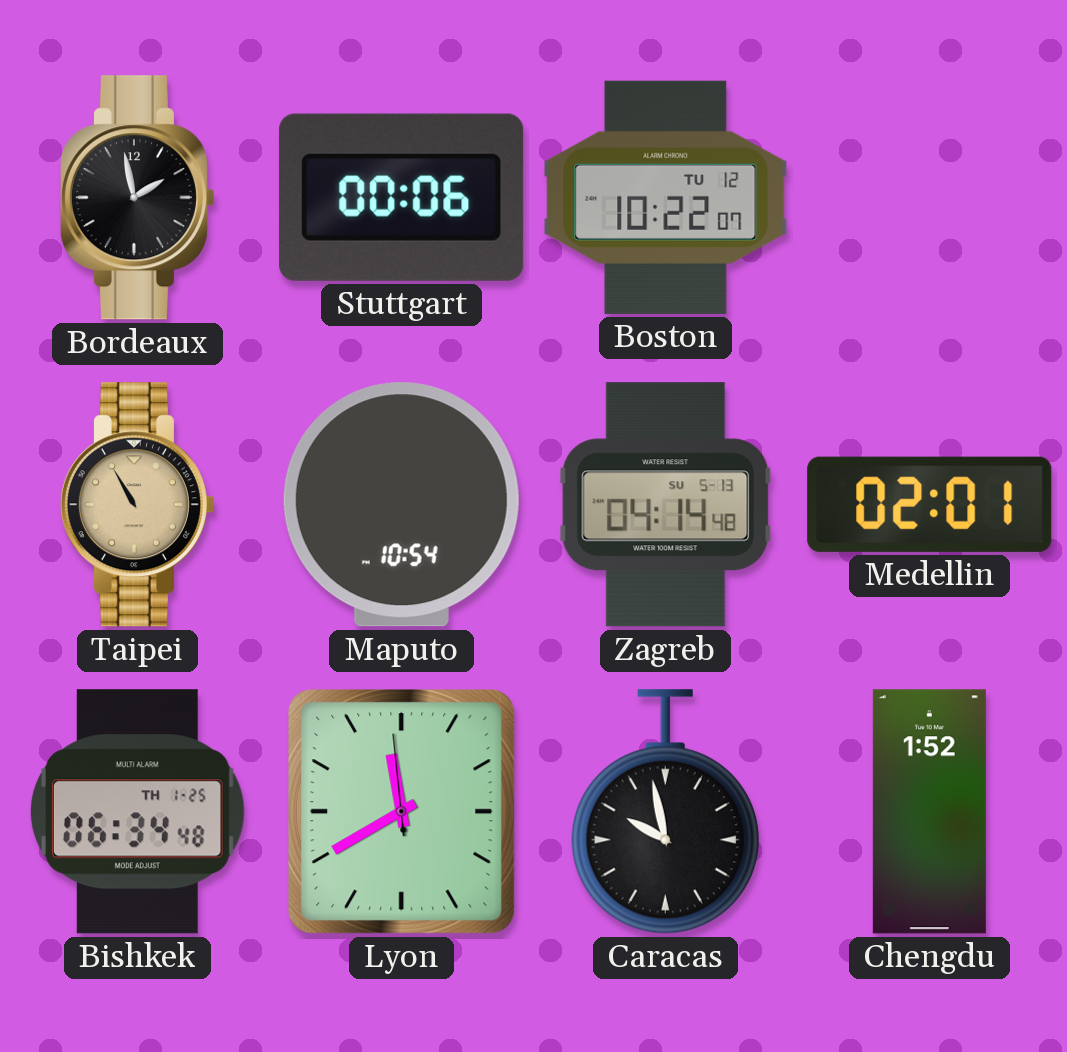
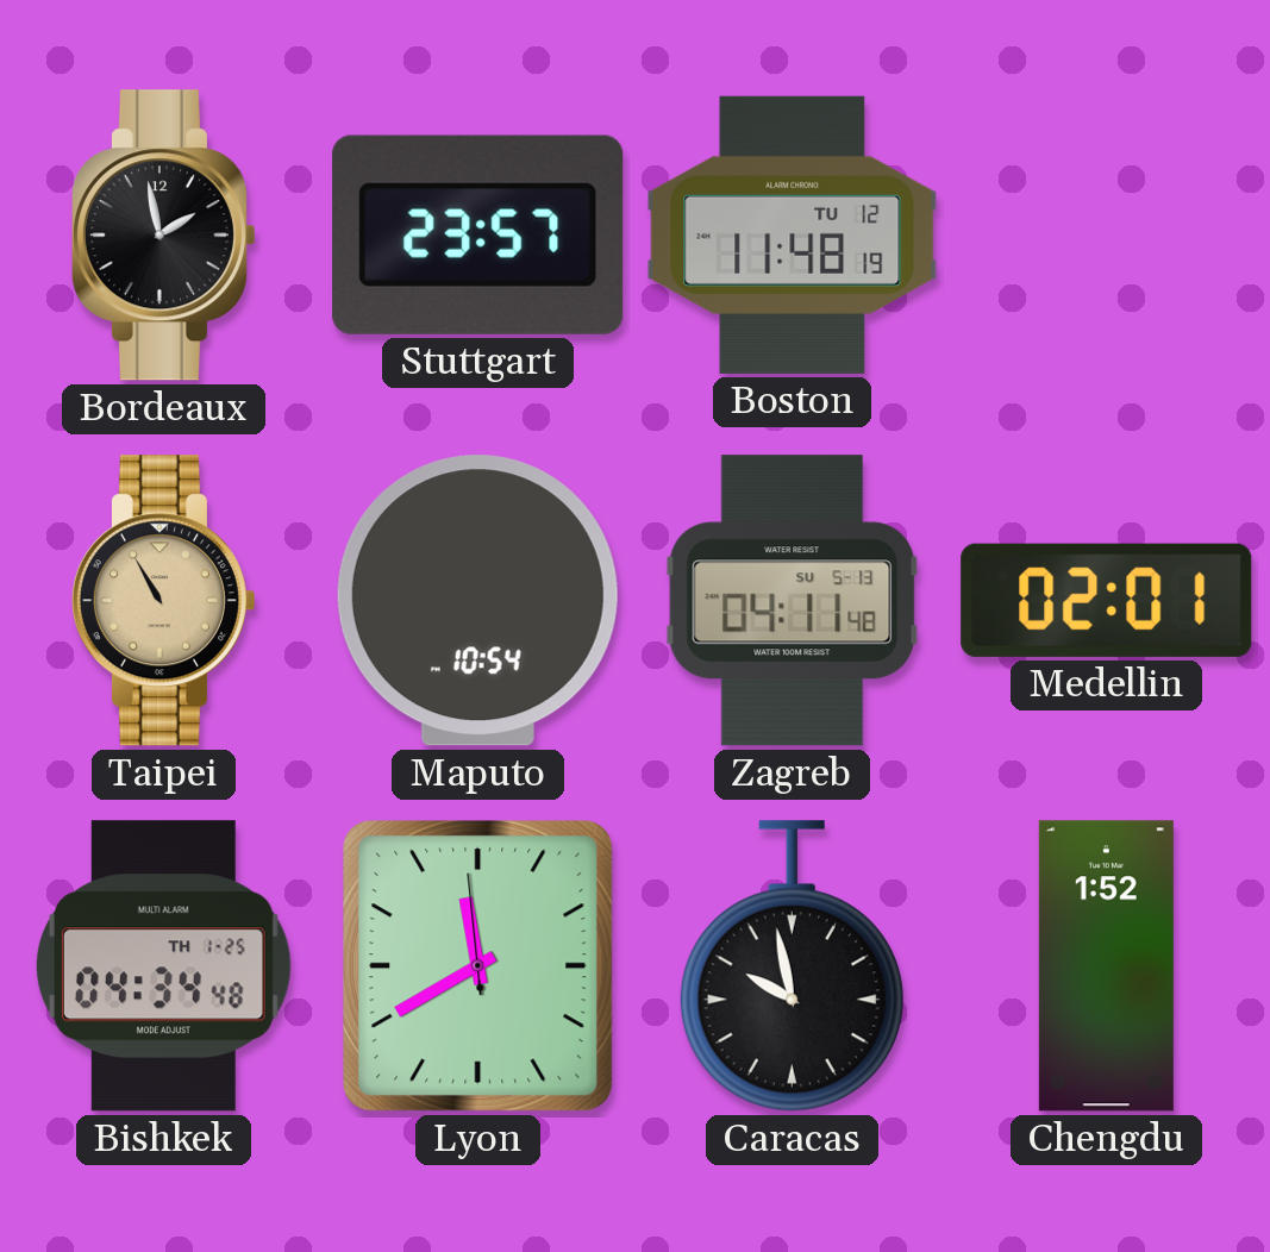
Stuttgart: 00:06 -> 23:57
Boston: 10:22 -> 11:48
Zagreb: 04:14 -> 04:11
Bishkek: 06:34 -> 04:34
